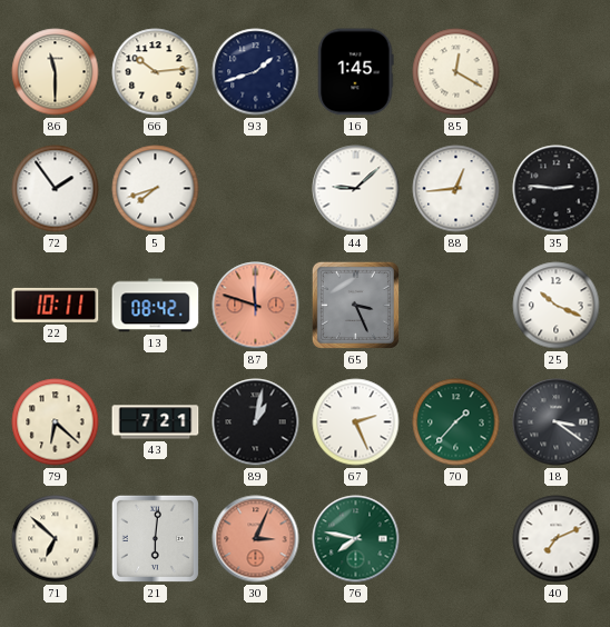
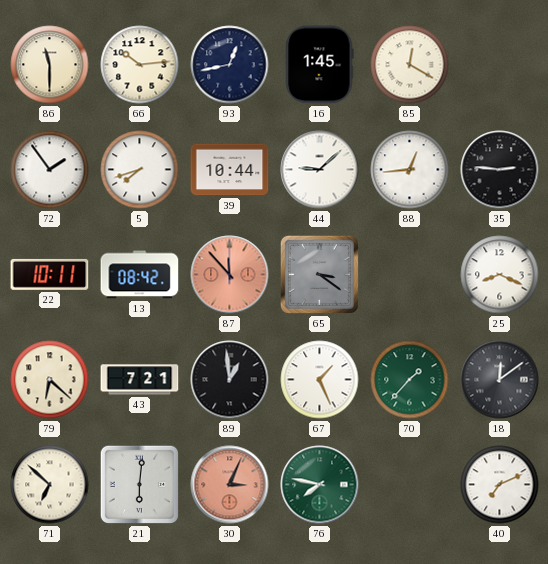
93: 1:42 -> 12:43
39: none -> 10:44
87: 11:48 -> 11:53
65: 3:26 -> 3:21
25: 10:19 -> 8:19
89: 1:02 -> 12:59
67: 2:26 -> 1:26
18: 3:21 -> 12:09
